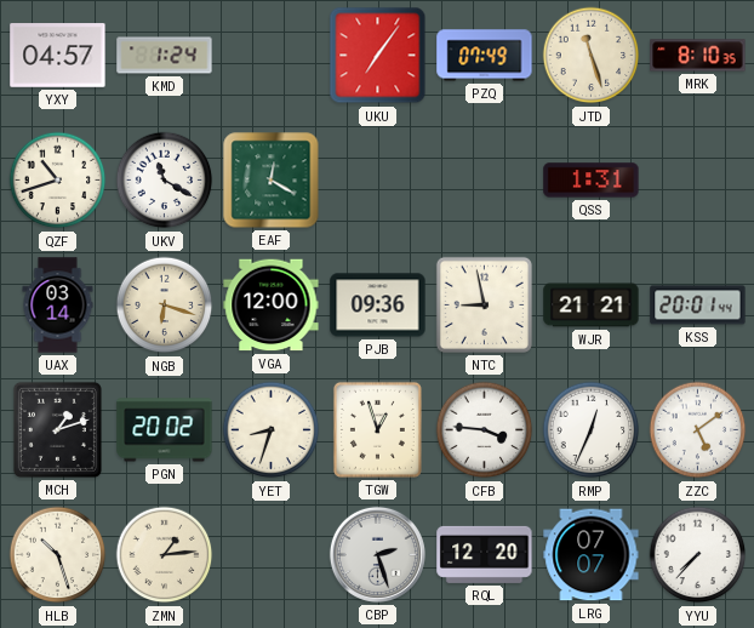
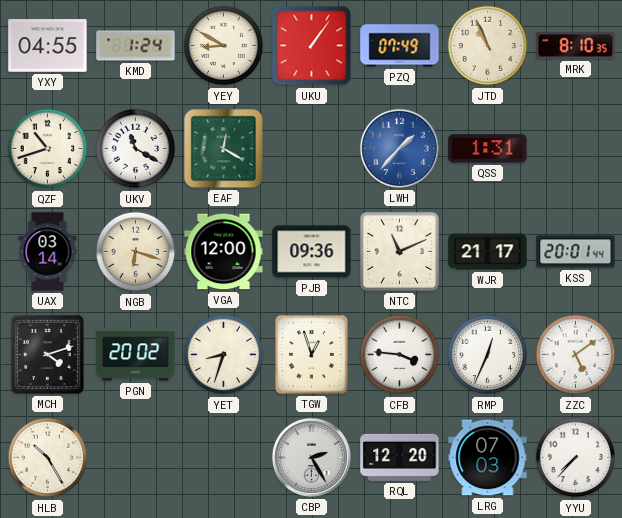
YXY: 04:57 -> 04:55
YEY: none -> 8:50
UKU: 7:06 -> 1:06
JTD: 11:27 -> 10:56
LWH: none -> 1:37
NTC: 8:58 -> 11:11
WJR: 21:21 -> 21:17
MCH: 1:12 -> 4:12
HLB: 10:27 -> 10:25
ZMN: 1:14 -> none
CBP: 2:27 -> 2:25
LRG: 07:07 -> 07:03
